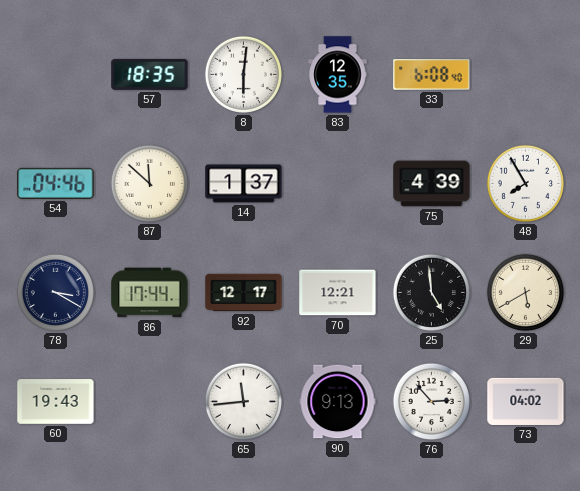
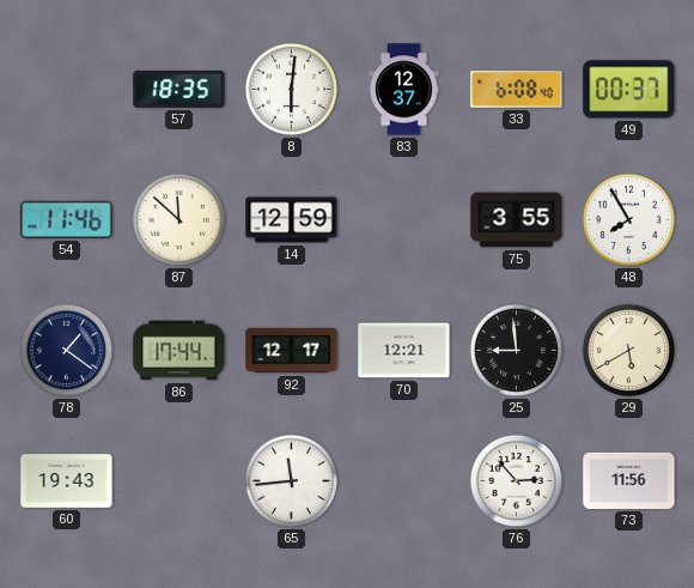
83: 12:35 -> 12:37
49: none -> 00:37
54: 04:46 -> 11:46
14: 1:37 -> 12:59
75: 4:39 -> 3:55
78: 3:20 -> 1:21
25: 4:59 -> 8:59
90: 9:13 -> none
73: 04:02 -> 11:56
